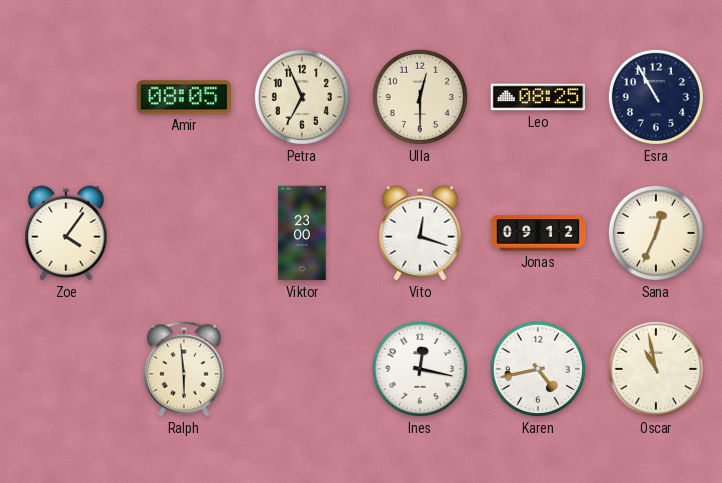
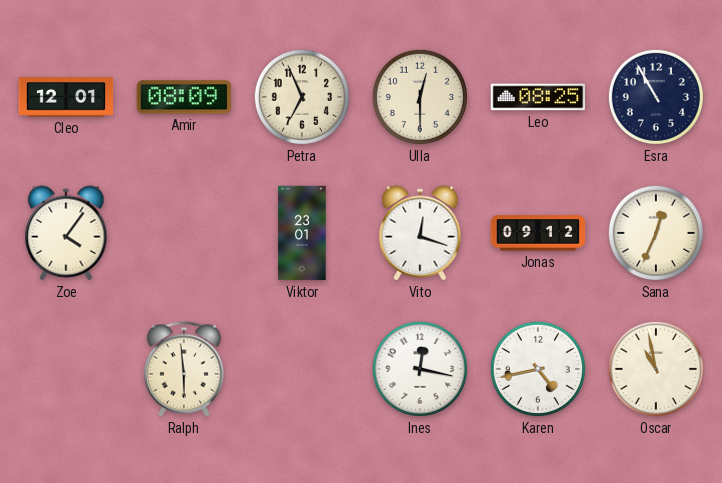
Cleo: none -> 12:01
Amir: 08:05 -> 08:09
Viktor: 23:00 -> 23:01
